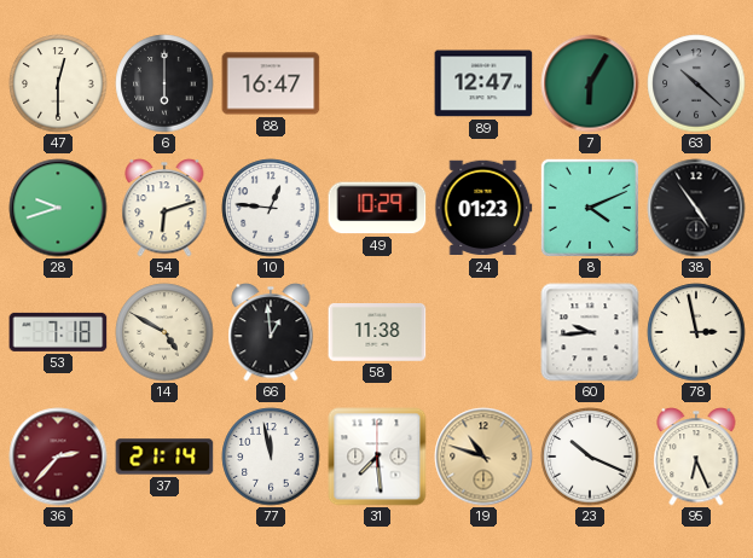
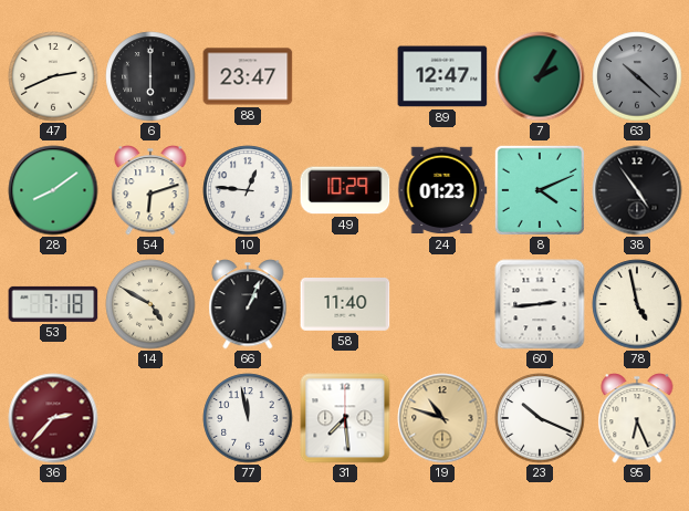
47: 12:30 -> 2:41
88: 16:47 -> 23:47
7: 6:05 -> 2:05
28: 9:42 -> 8:09
66: 12:59 -> 1:04
58: 11:38 -> 11:40
60: 9:44 -> 2:44
78: 2:58 -> 4:58
37: 21:14 -> none
